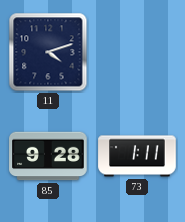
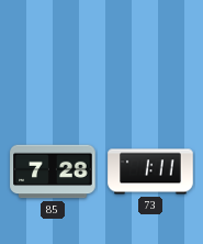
11: 4:12 -> none
85: 9:28 -> 7:28
